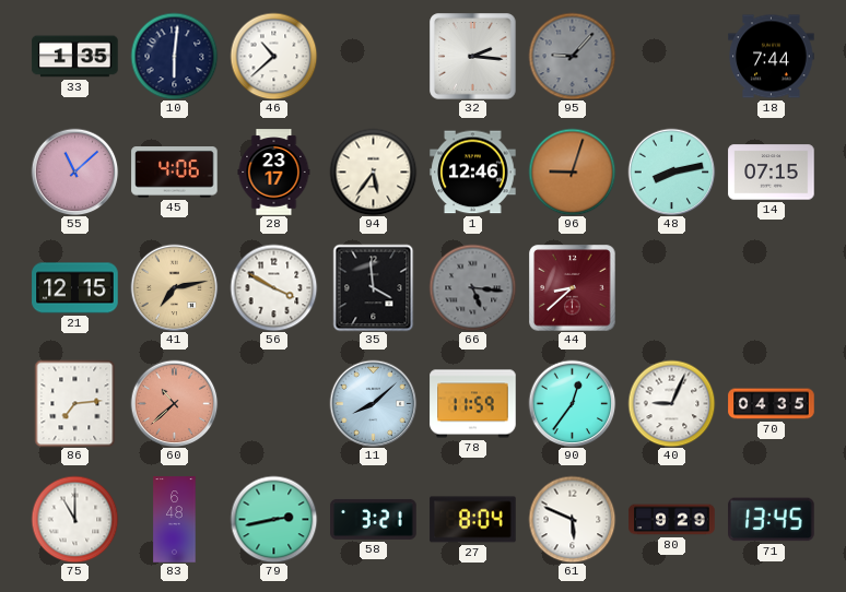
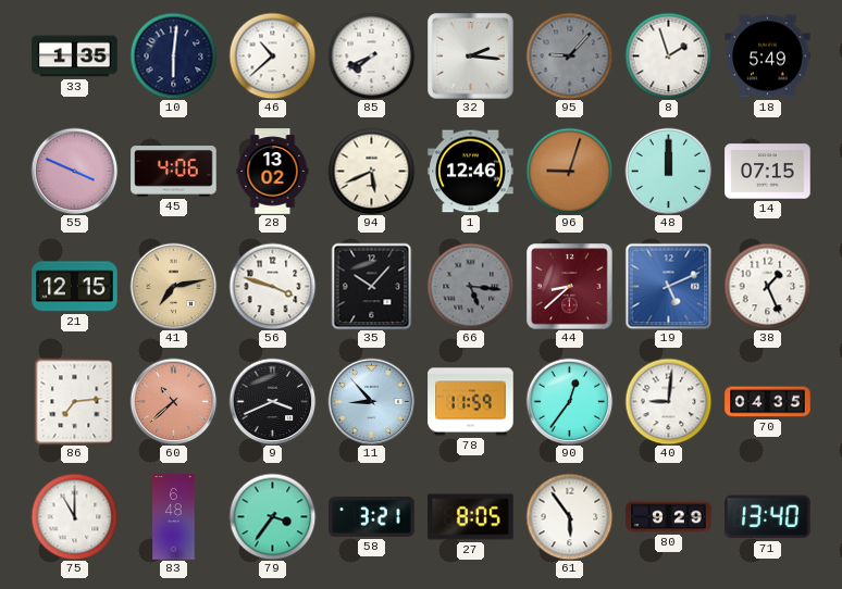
85: none -> 7:41
8: none -> 1:57
18: 7:44 -> 5:49
55: 11:08 -> 3:49
28: 23:17 -> 13:02
94: 5:36 -> 5:41
48: 8:13 -> 12:00
56: 3:50 -> 3:48
35: 3:59 -> 10:07
19: none -> 5:11
38: none -> 1:26
9: none -> 3:41
11: 8:08 -> 8:53
40: 9:04 -> 9:01
79: 2:43 -> 3:36
27: 8:04 -> 8:05
61: 5:49 -> 5:54
71: 13:45 -> 13:40
